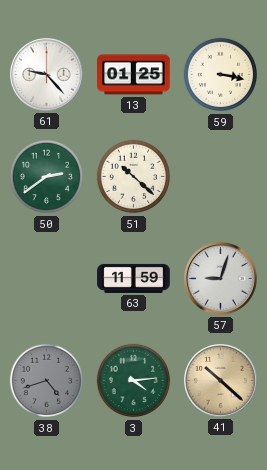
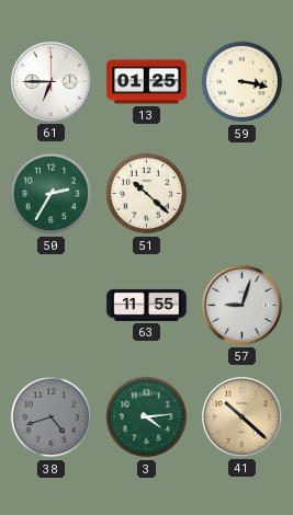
61: 9:23 -> 6:45
50: 2:39 -> 2:35
63: 11:59 -> 11:55
